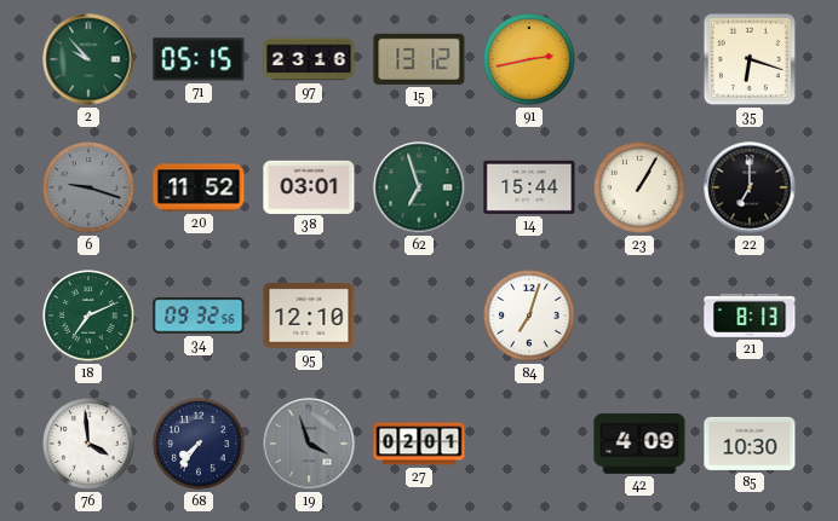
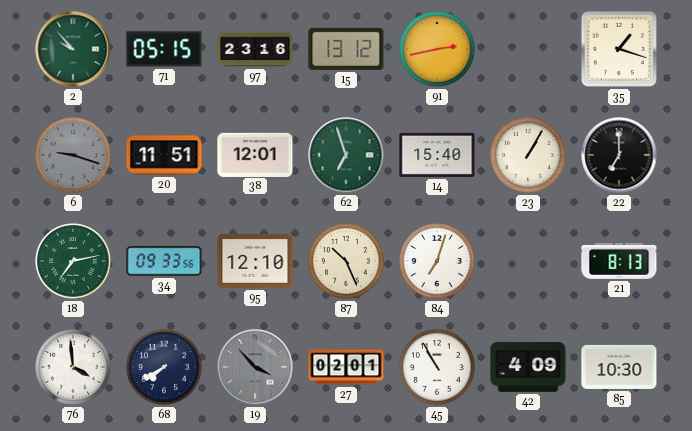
35: 6:18 -> 1:18
20: 11:52 -> 11:51
38: 03:01 -> 12:01
14: 15:44 -> 15:40
18: 7:11 -> 7:13
34: 09:32 -> 09:33
87: none -> 10:26
68: 7:36 -> 7:40
19: 3:57 -> 3:53
45: none -> 10:55
